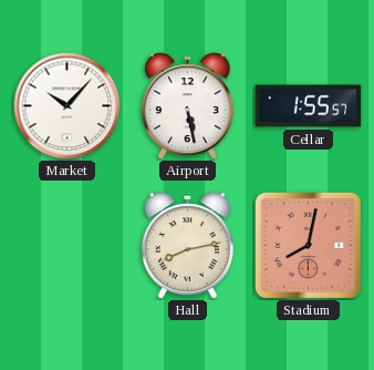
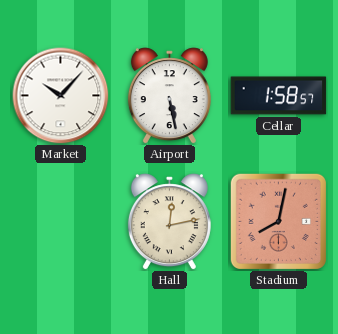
Cellar: 1:55 -> 1:58
Hall: 8:13 -> 12:13
